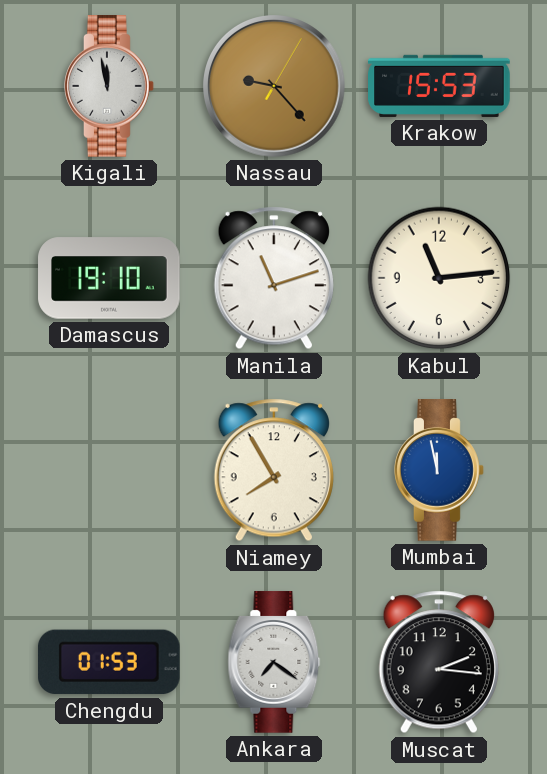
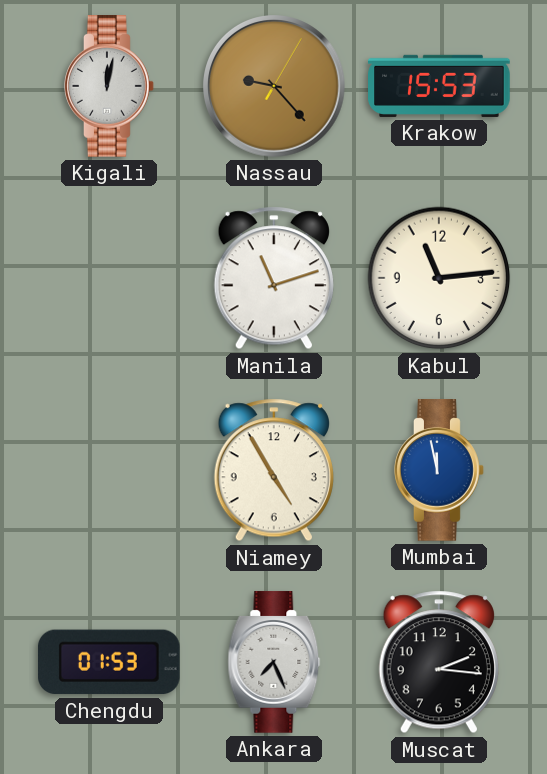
Kigali: 11:58 -> 12:02
Damascus: 19:10 -> none
Niamey: 7:55 -> 4:55
Ankara: 7:21 -> 7:26
